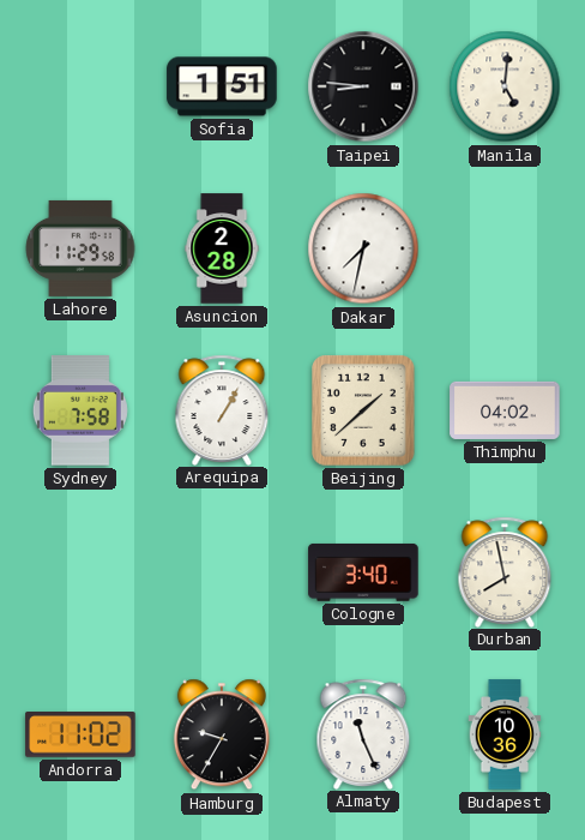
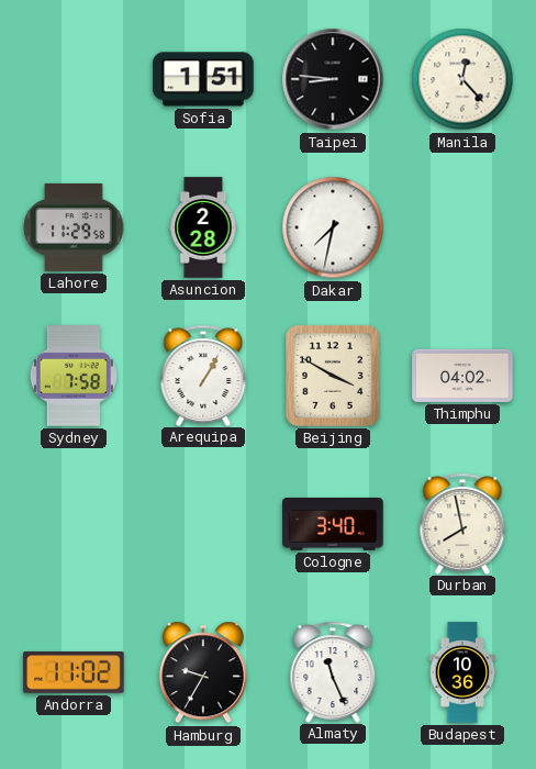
Manila: 5:01 -> 12:23
Beijing: 1:38 -> 3:50
